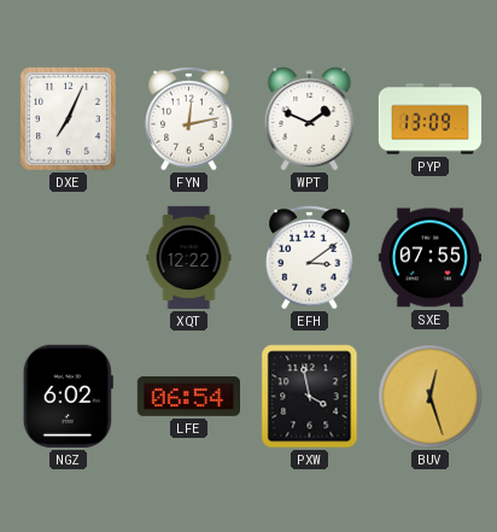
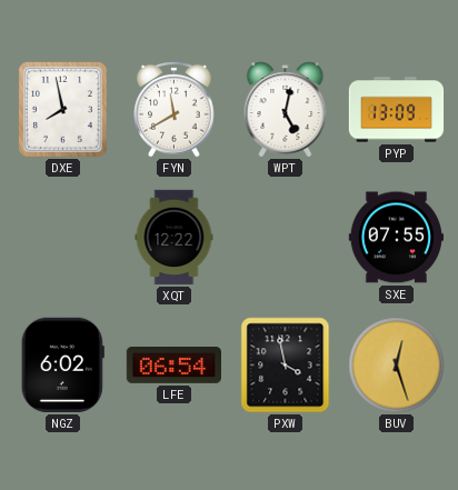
DXE: 7:04 -> 7:58
FYN: 12:13 -> 11:40
WPT: 1:49 -> 5:02
EFH: 3:09 -> none
